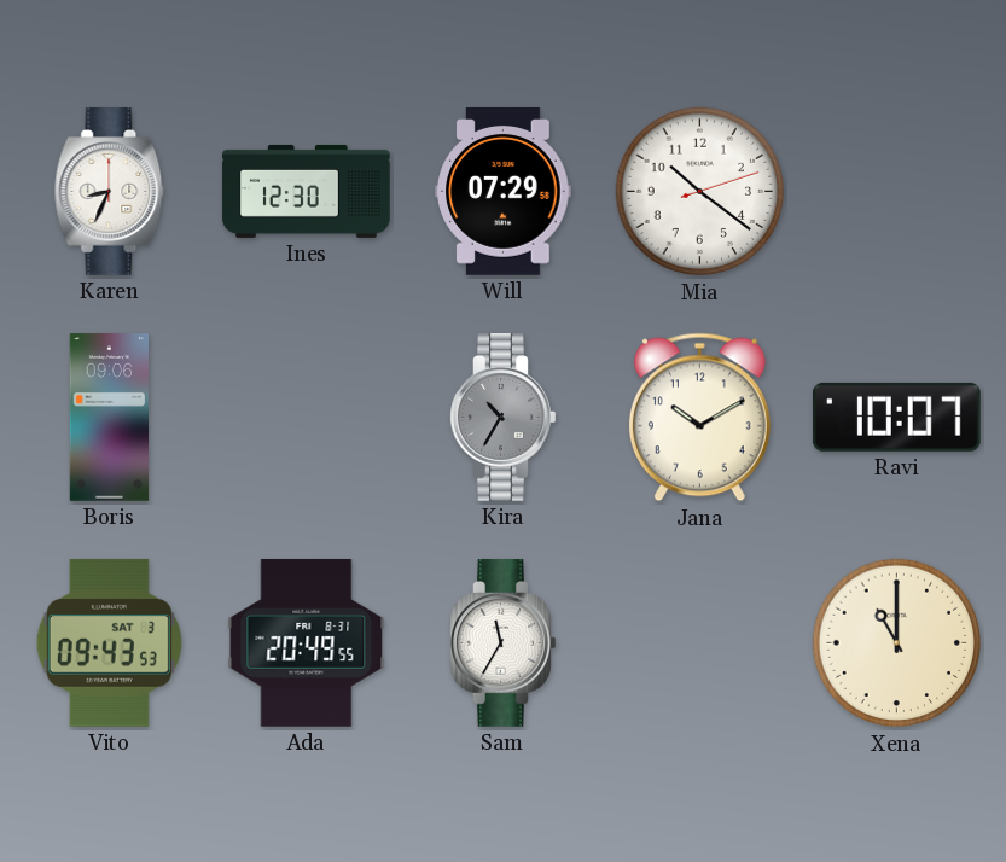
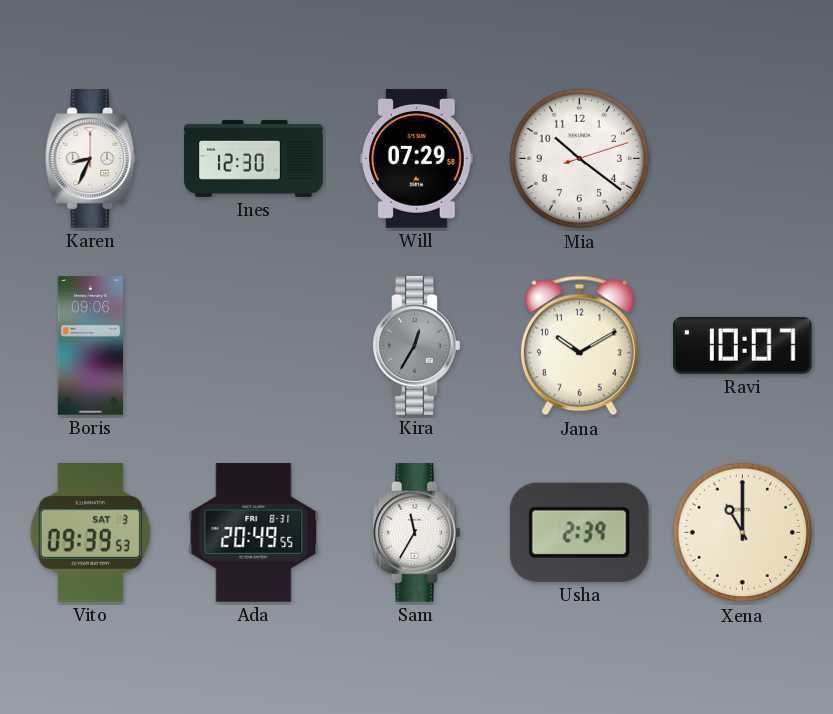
Kira: 10:35 -> 12:35
Vito: 09:43 -> 09:39
Usha: none -> 2:39
